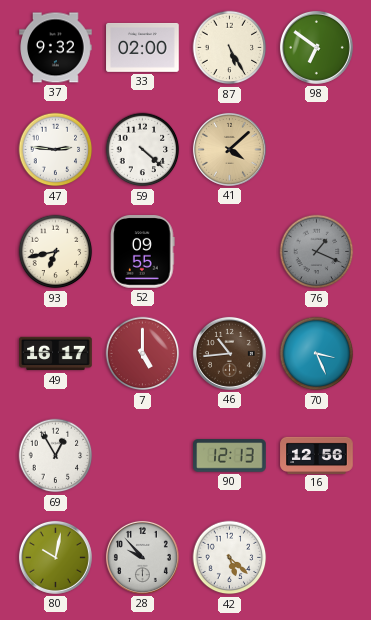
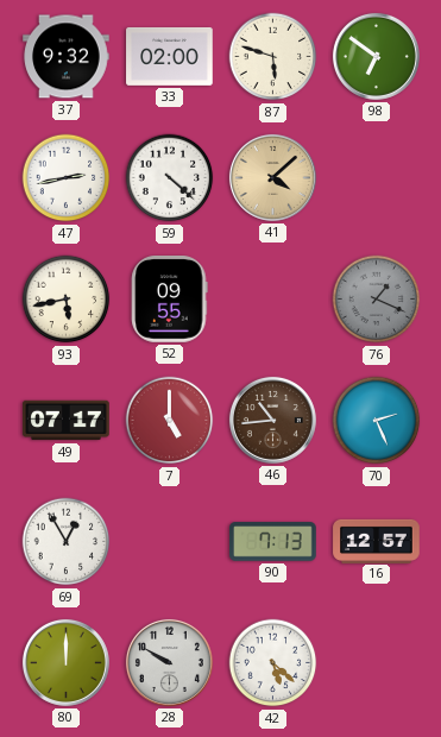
87: 5:25 -> 5:48
47: 2:46 -> 2:43
93: 6:43 -> 5:43
49: 16:17 -> 07:17
70: 3:26 -> 2:26
90: 12:13 -> 7:13
16: 12:56 -> 12:57
80: 10:02 -> 12:00
28: 9:53 -> 9:50
